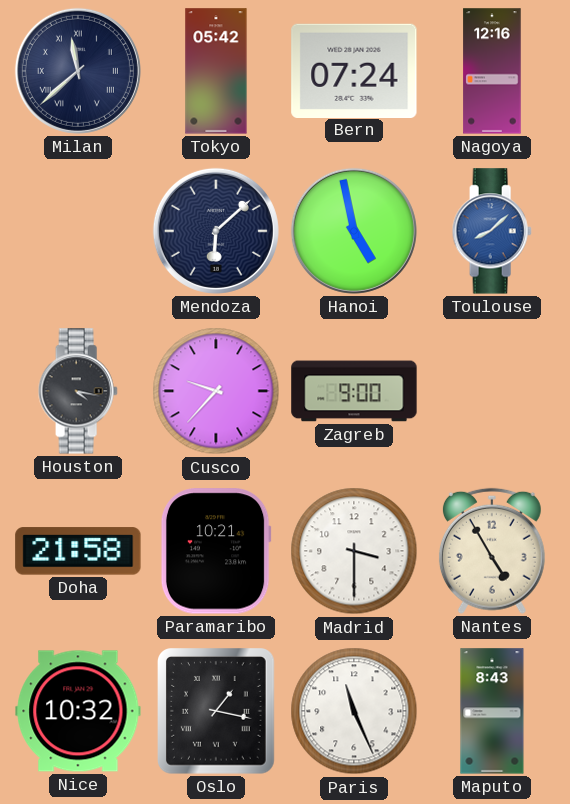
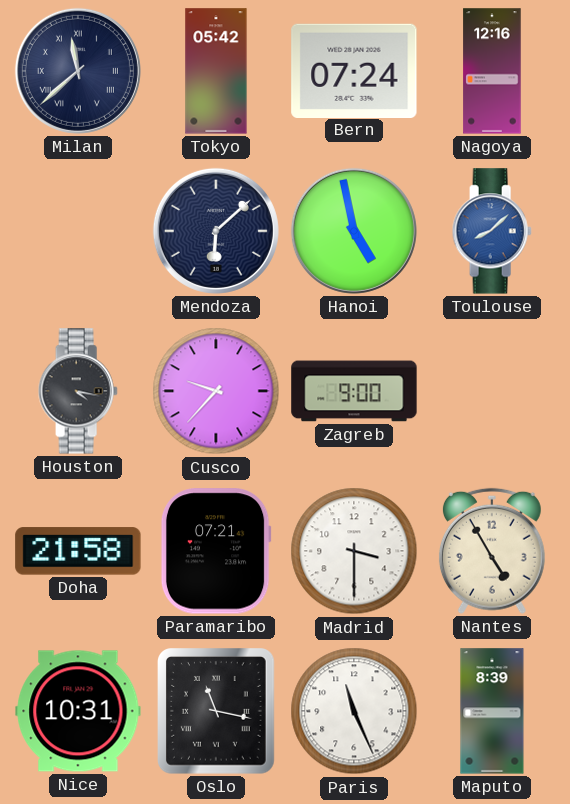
Paramaribo: 10:21 -> 07:21
Nice: 10:32 -> 10:31
Oslo: 1:17 -> 11:17
Maputo: 8:43 -> 8:39
